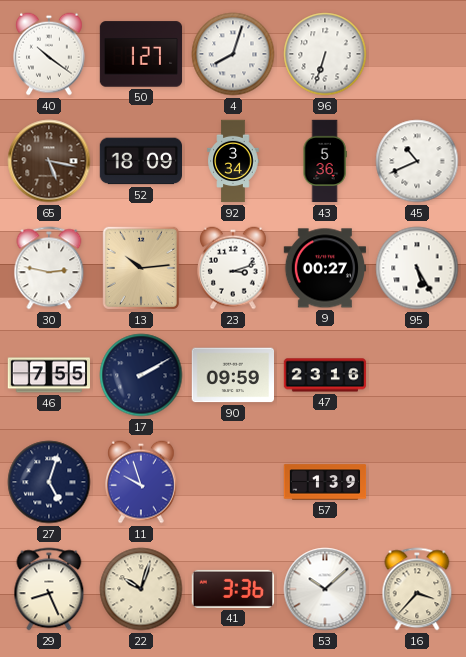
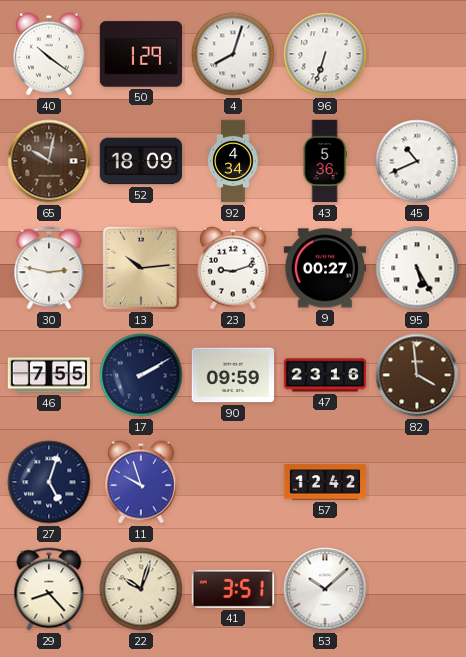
50: 1:27 -> 1:29
65: 5:17 -> 10:02
92: 3:34 -> 4:34
23: 3:12 -> 9:12
82: none -> 3:59
57: 1:39 -> 12:42
29: 8:26 -> 8:23
41: 3:36 -> 3:51
16: 3:37 -> none
